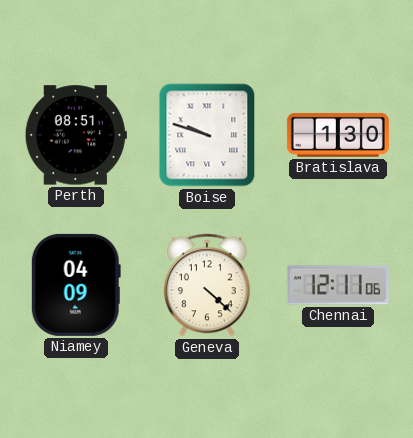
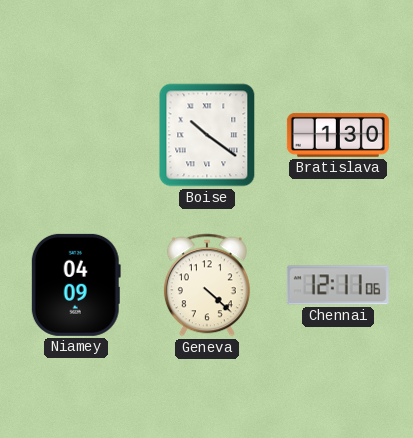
Perth: 08:51 -> none
Boise: 9:48 -> 10:21
